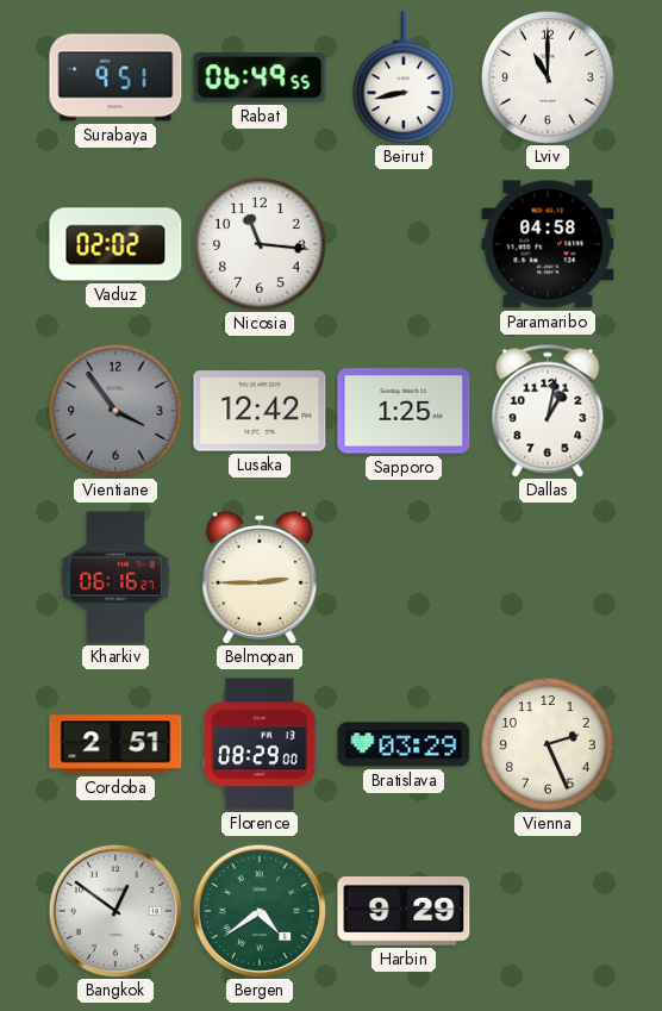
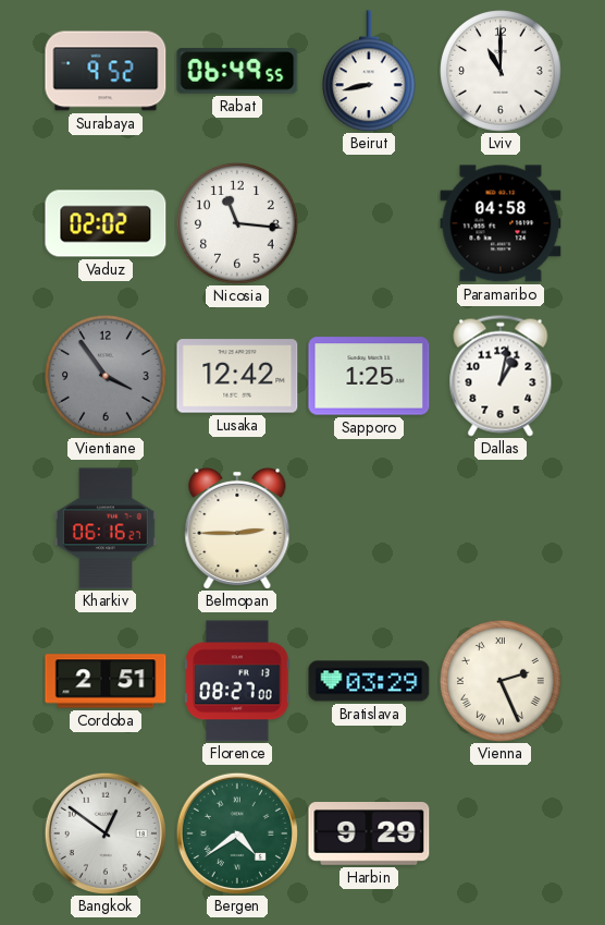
Surabaya: 9:51 -> 9:52
Florence: 08:29 -> 08:27
Vienna numerals: Arabic -> Roman
